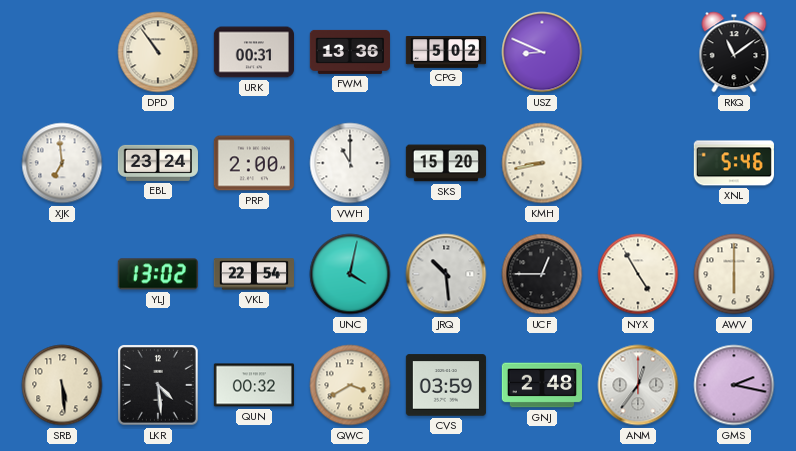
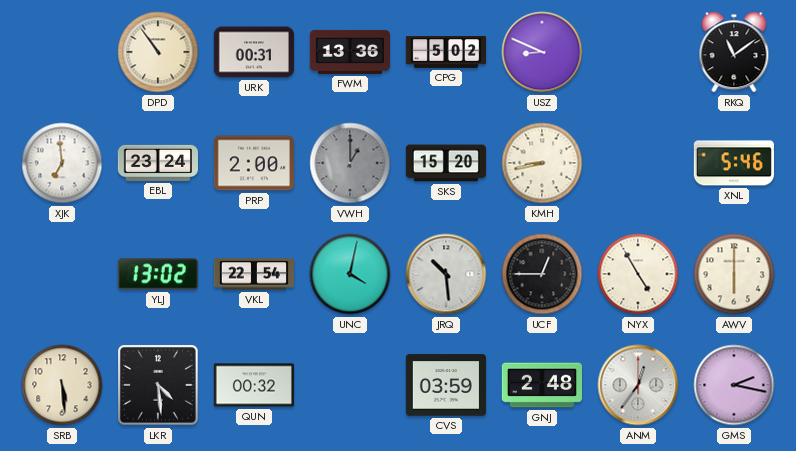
VWH: 11:00 -> 1:00
VWH dial: white -> grey
QWC: 3:40 -> none
